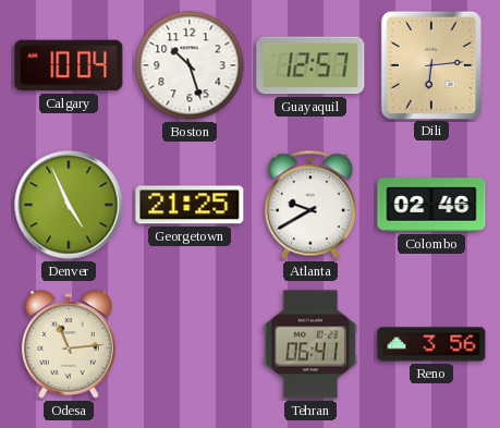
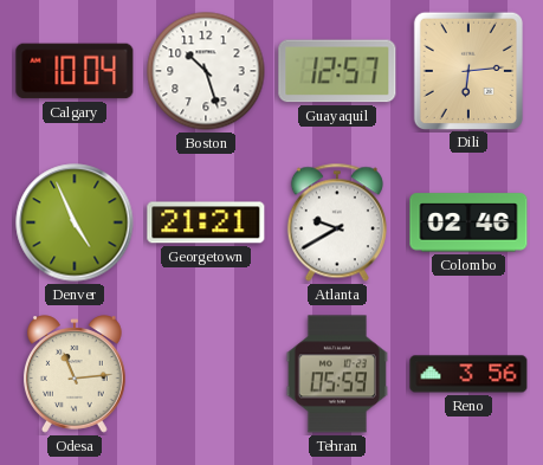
Georgetown: 21:25 -> 21:21
Tehran: 06:41 -> 05:59
